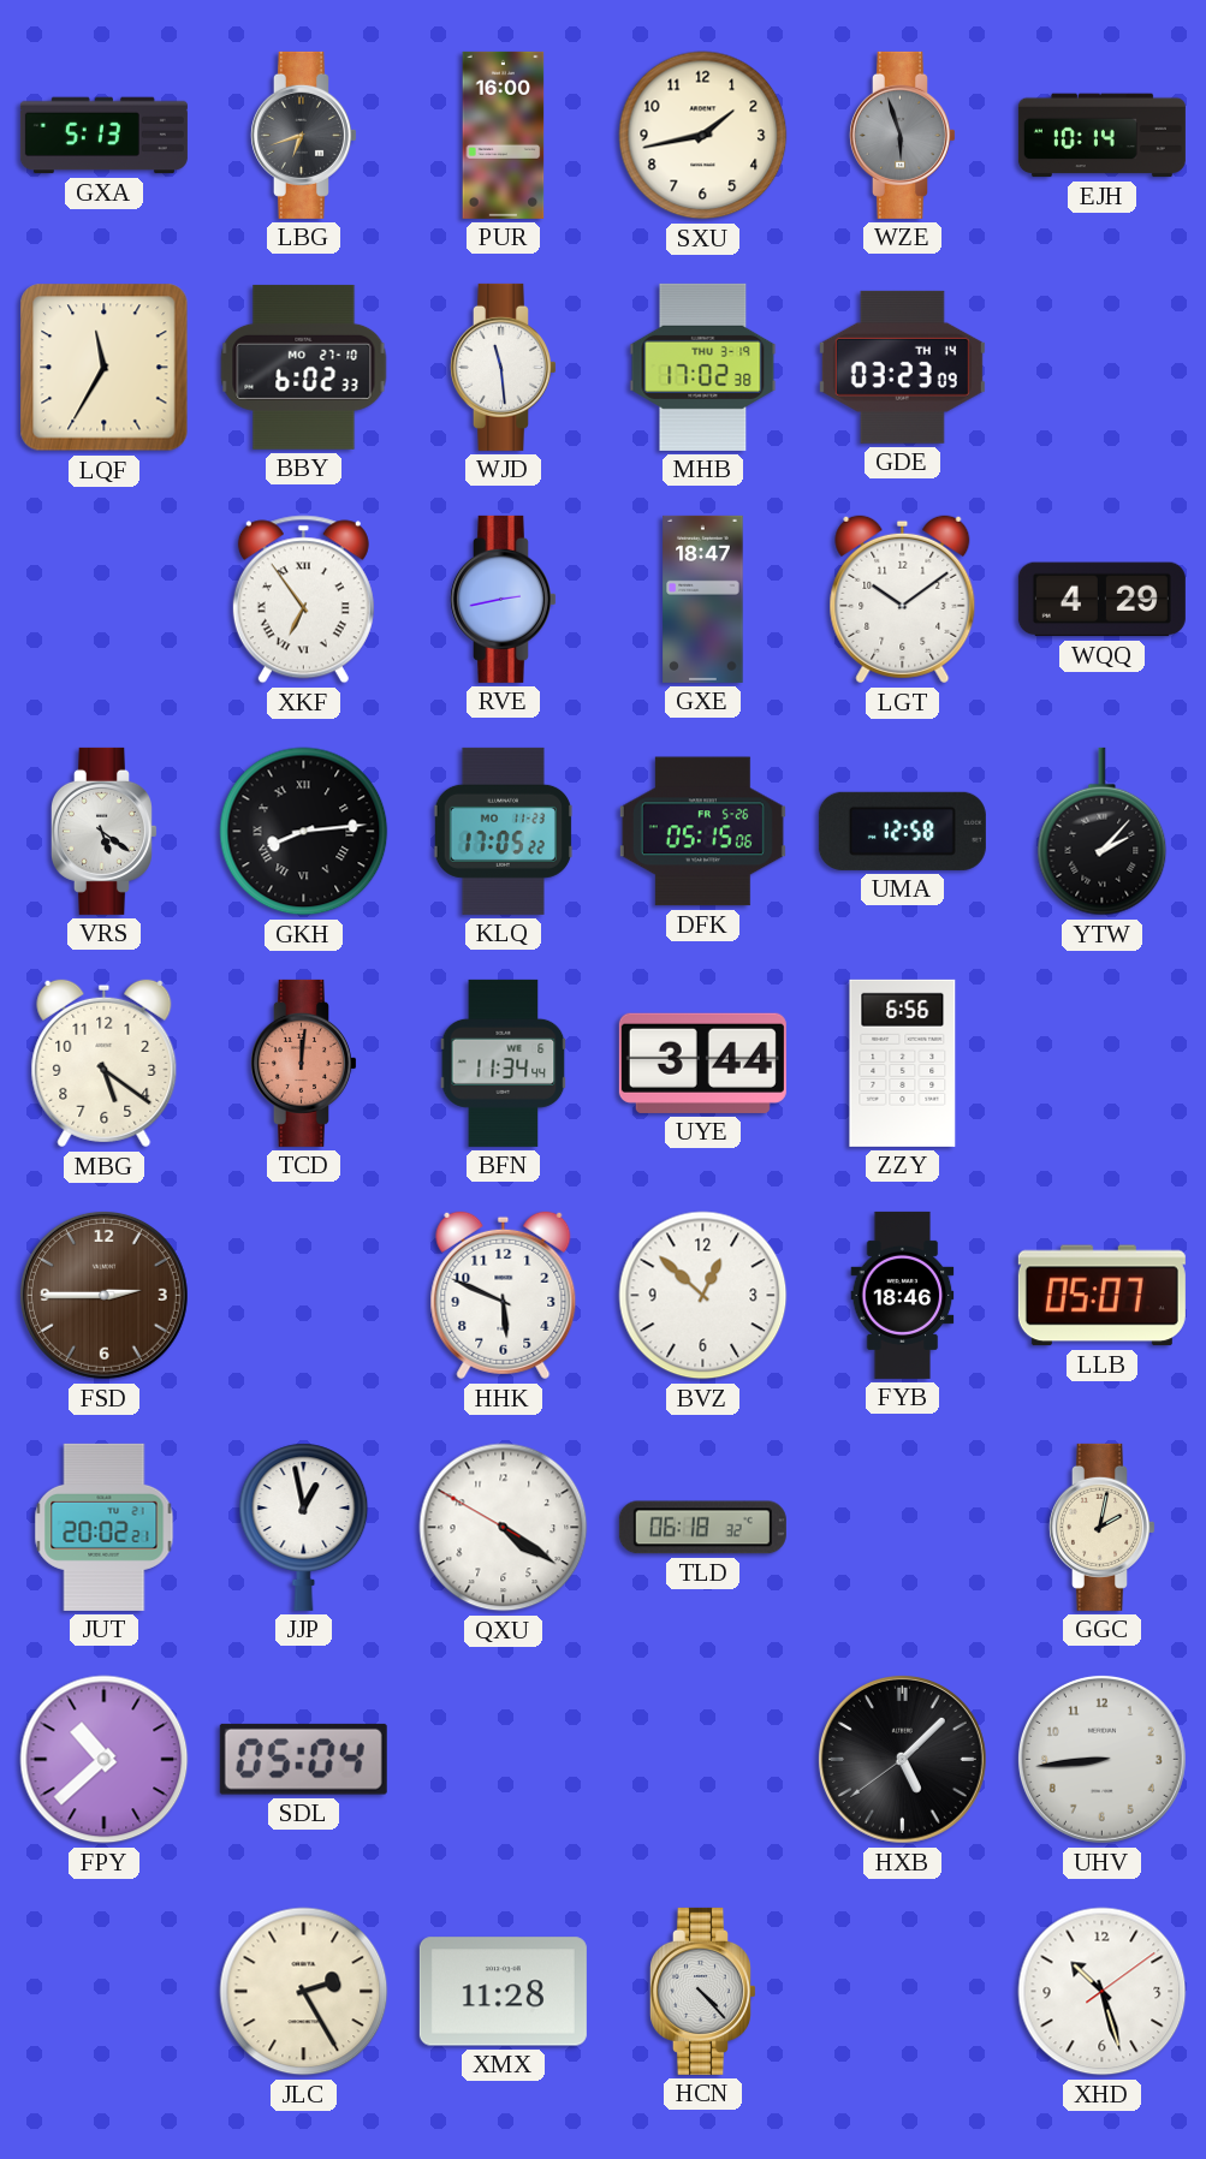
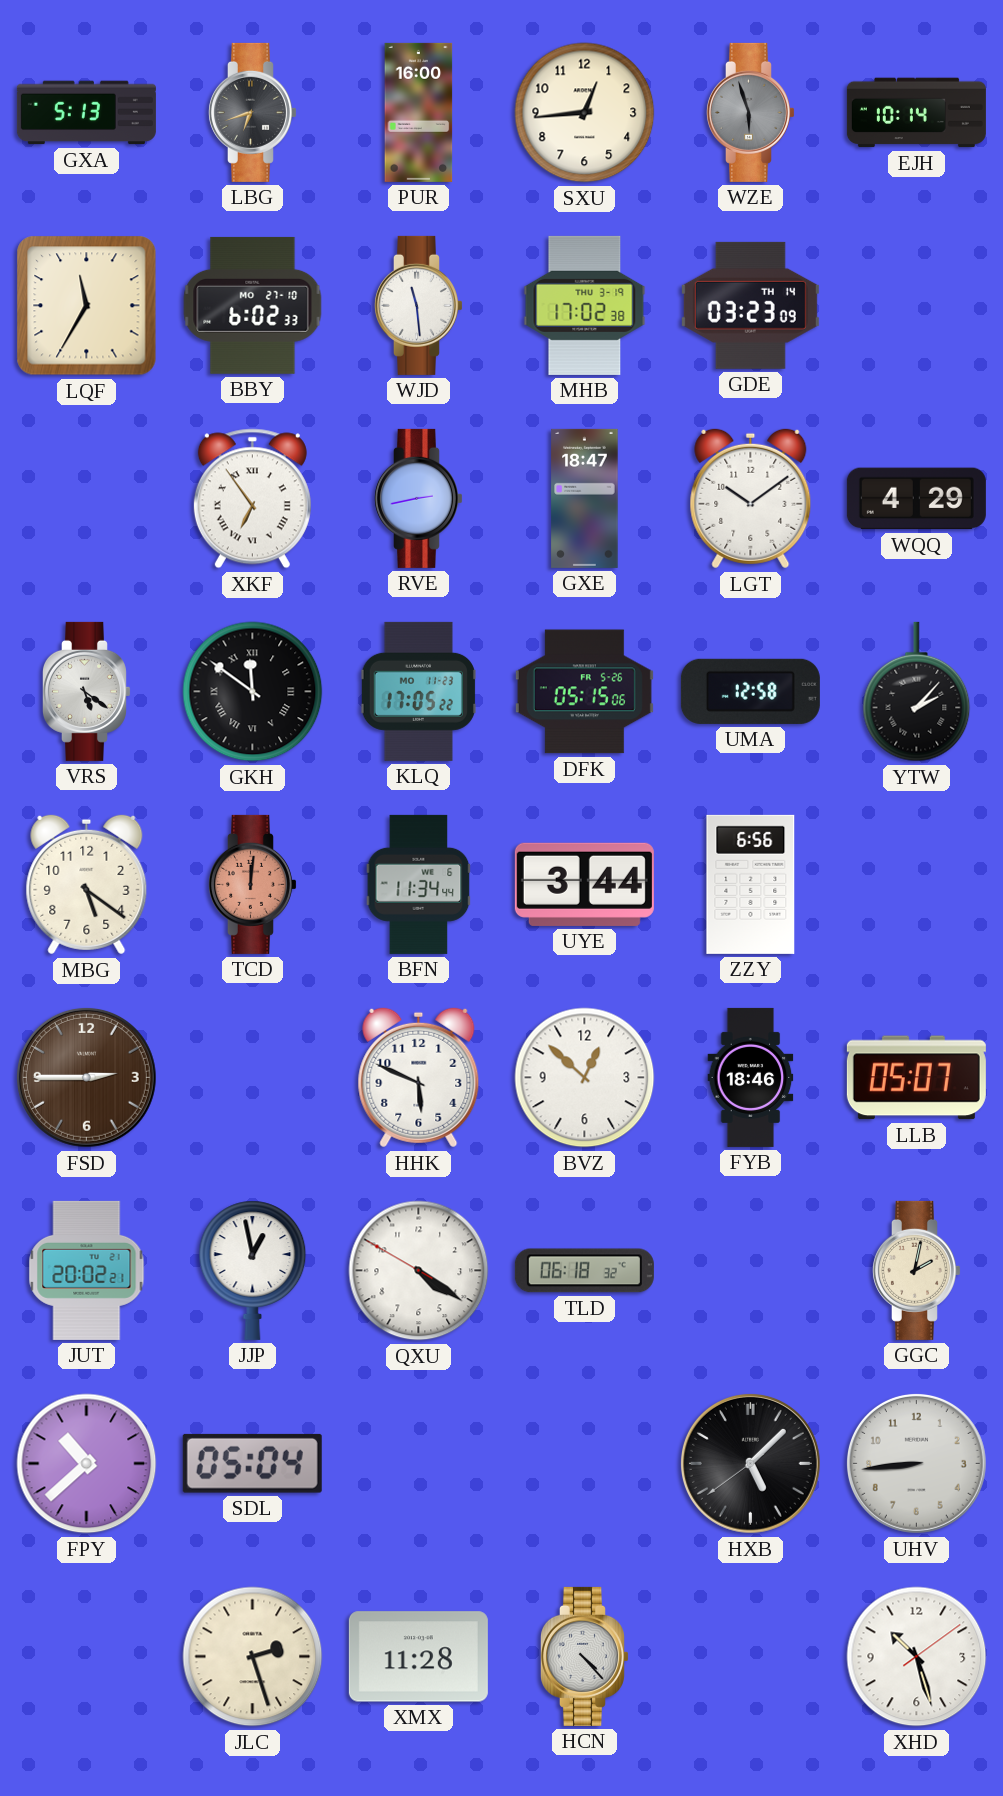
SXU: 1:43 -> 12:44
GKH: 8:14 -> 11:51
JLC: 2:25 -> 2:27
